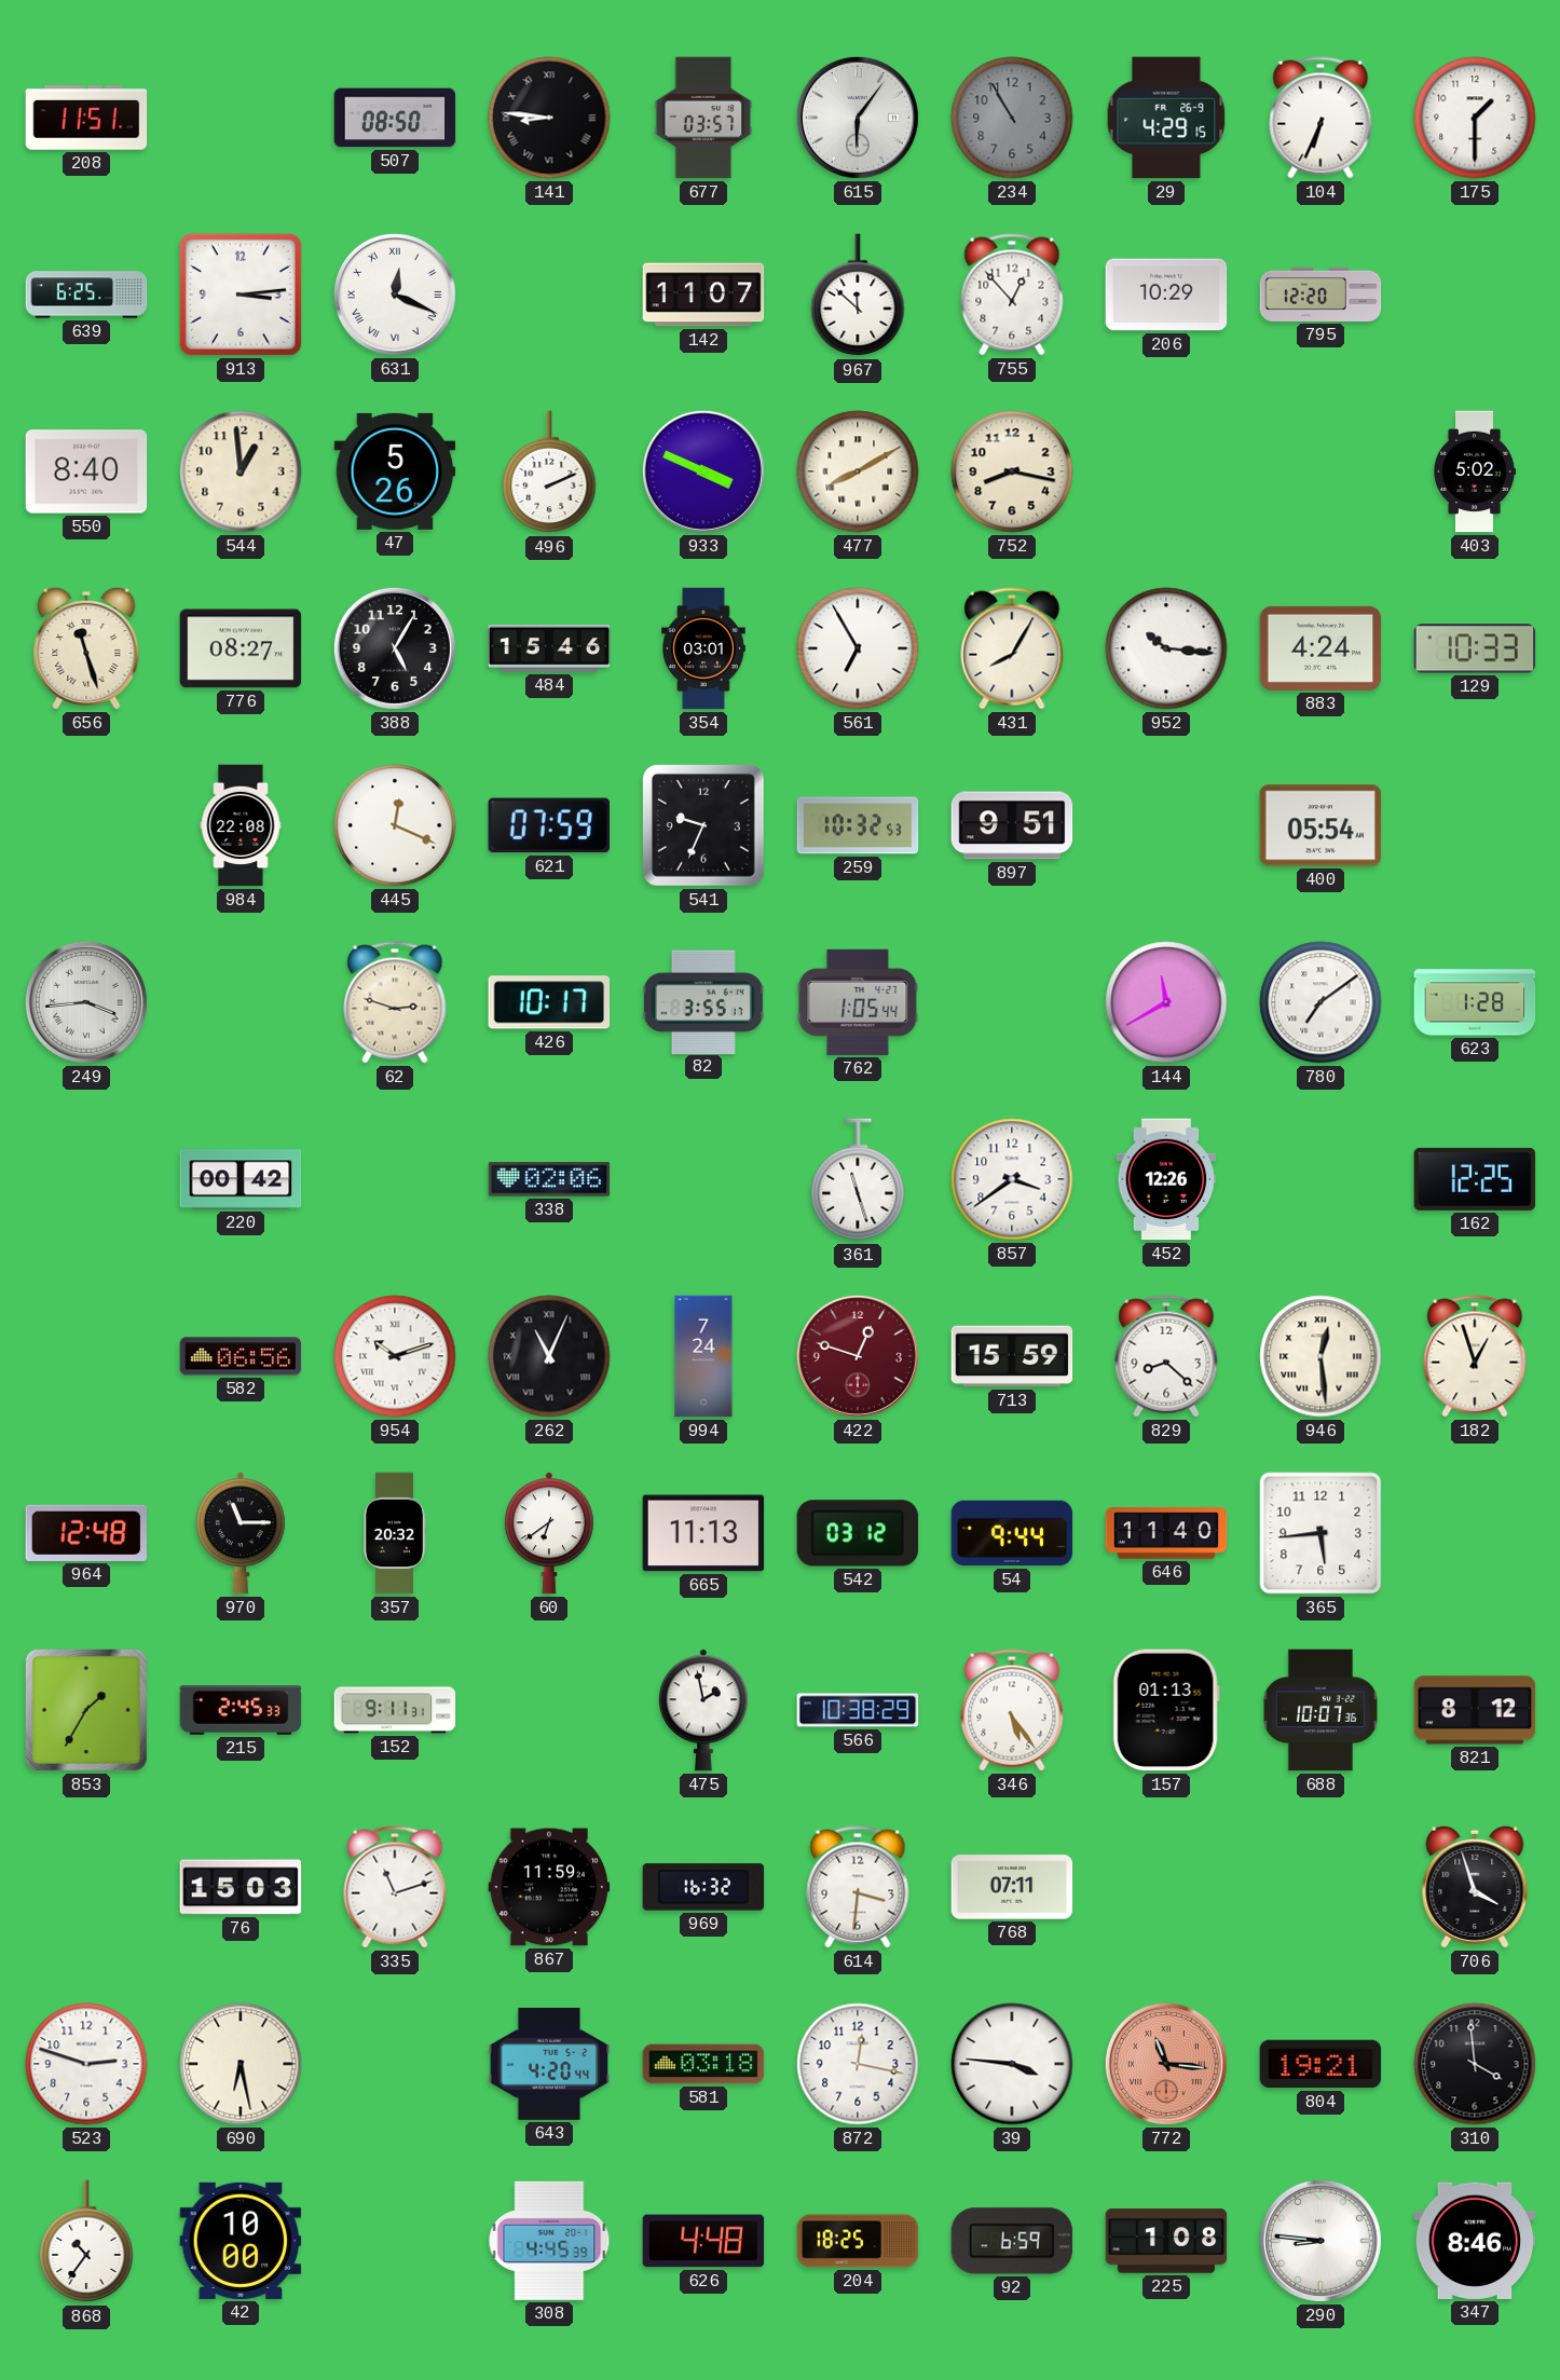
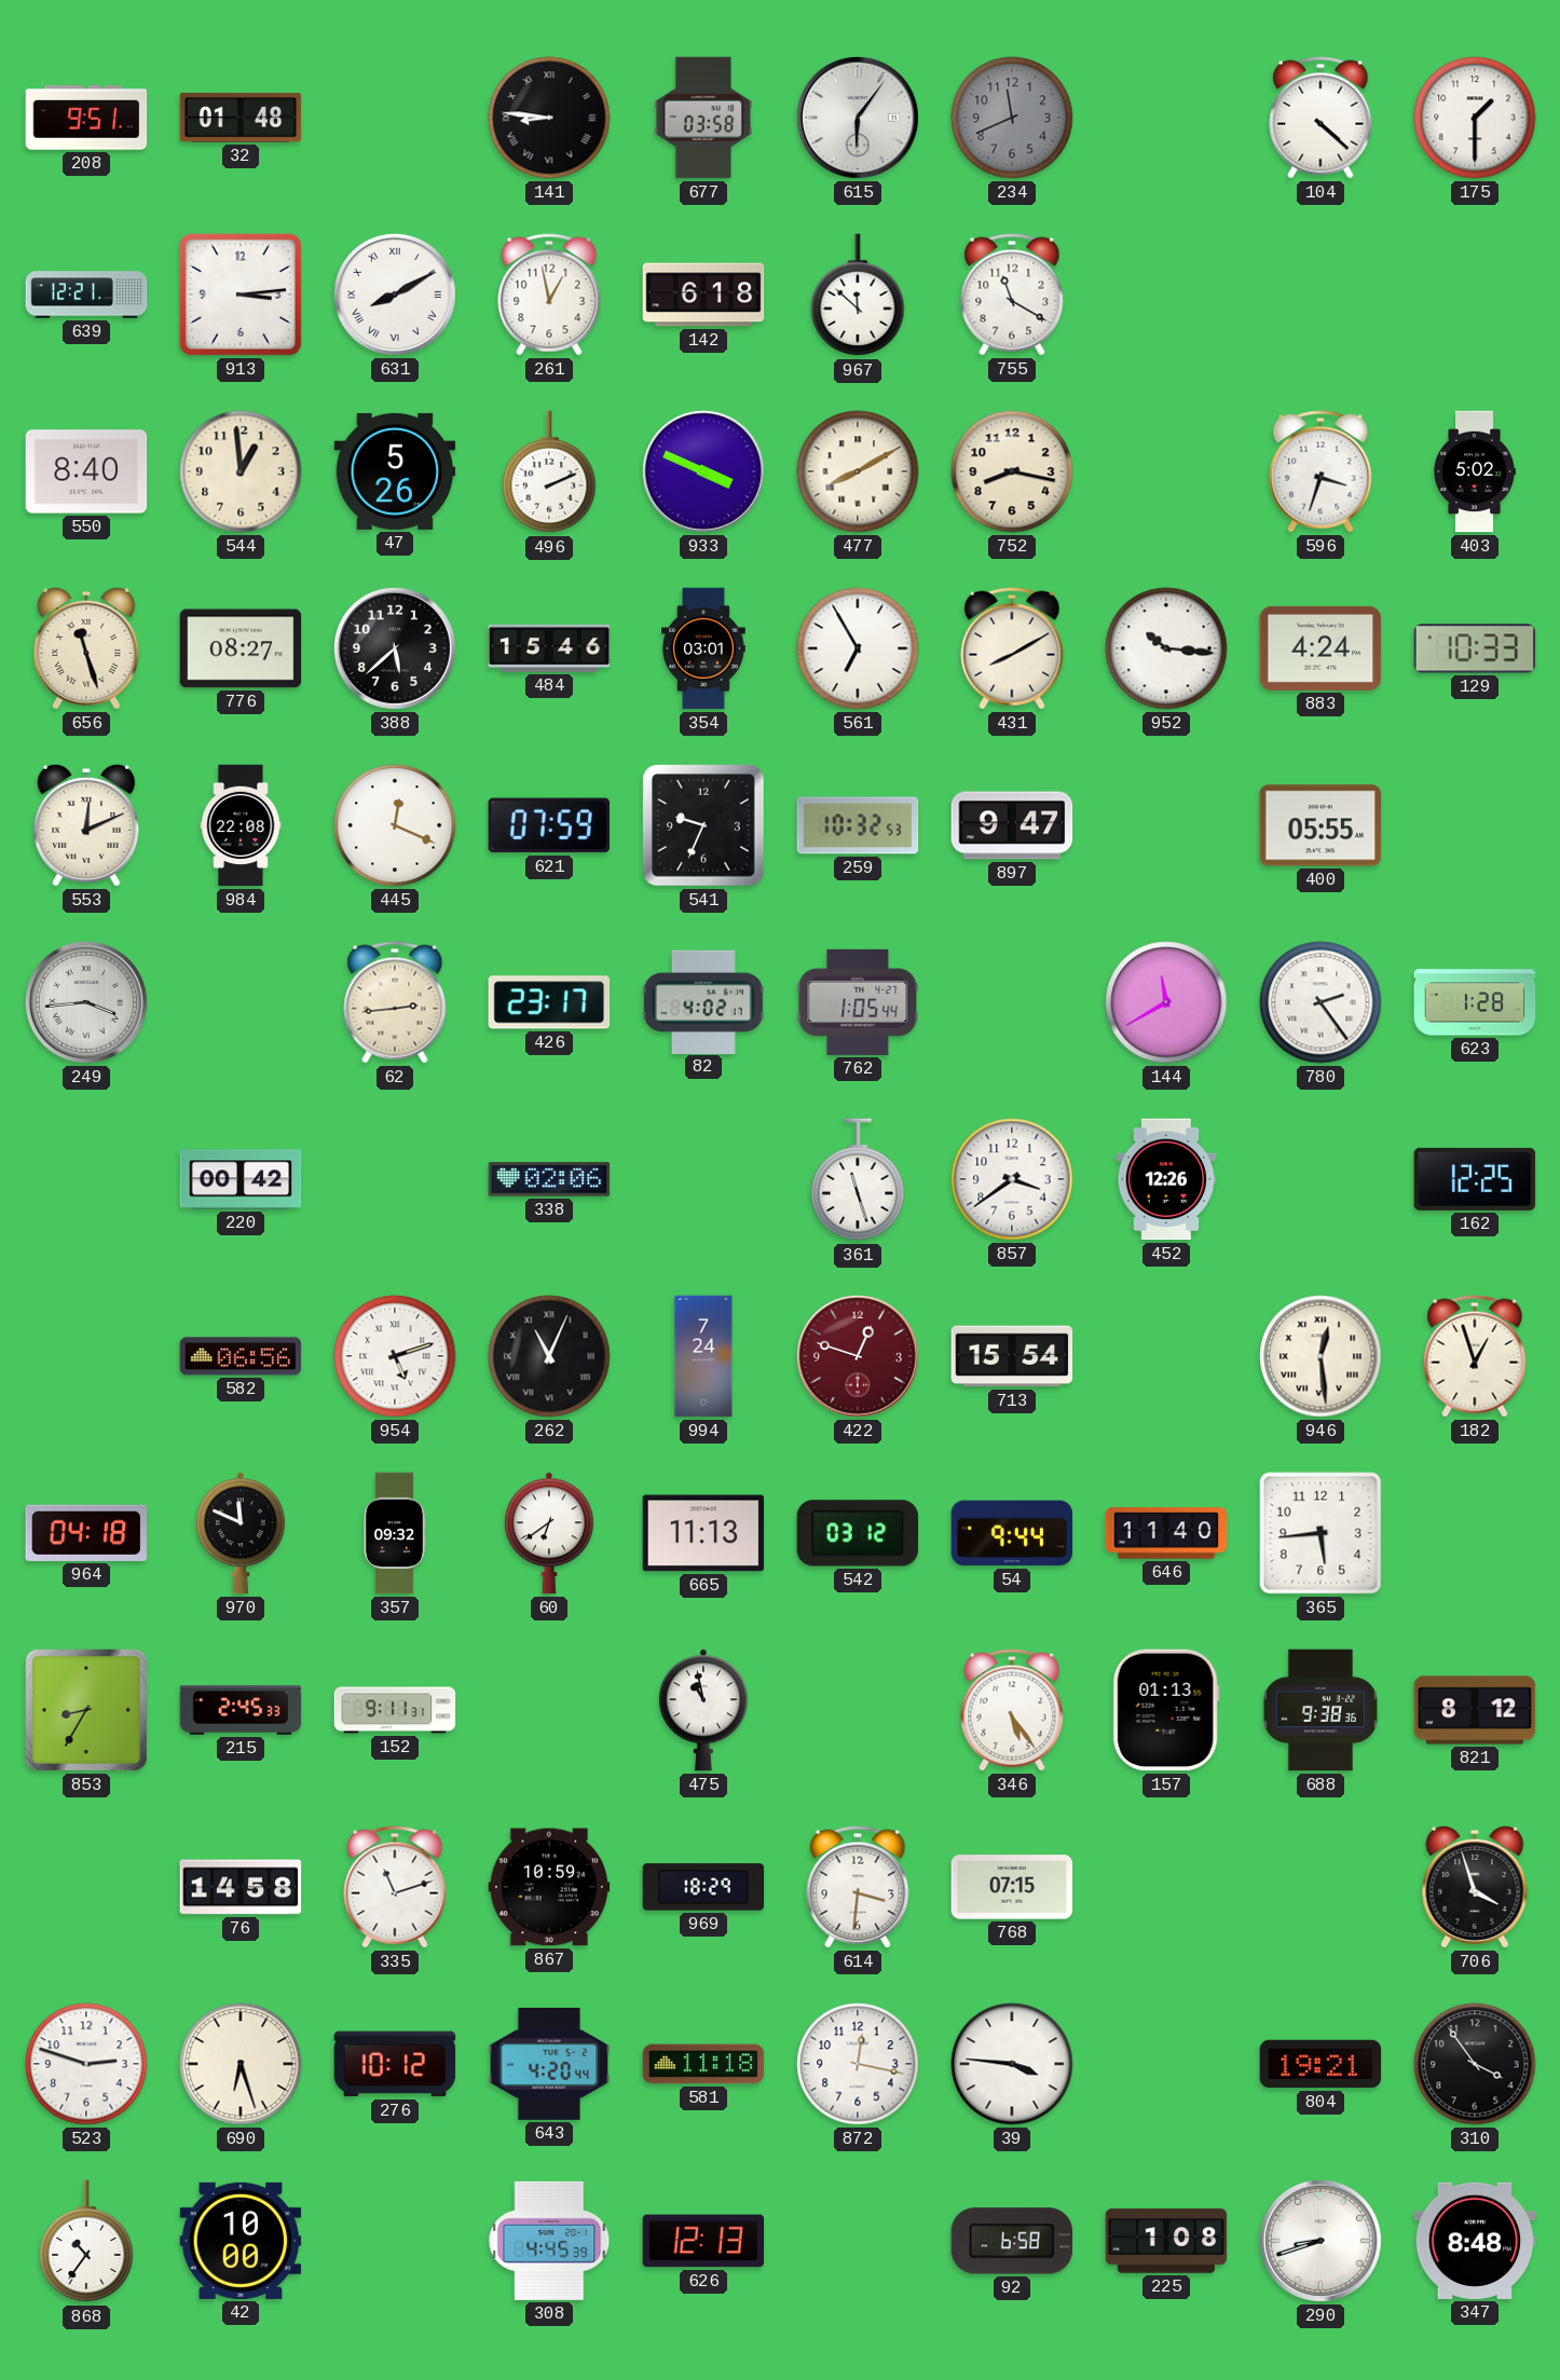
208: 11:51 -> 9:51
32: none -> 01:48
507: 08:50 -> none
677: 03:57 -> 03:58
234: 10:55 -> 11:41
29: 4:29 -> none
104: 6:34 -> 4:22
639: 6:25 -> 12:21
631: 12:19 -> 8:10
261: none -> 12:58
142: 11:07 -> 6:18
755: 12:53 -> 11:20
206: 10:29 -> none
795: 12:20 -> none
596: none -> 3:33
388: 5:05 -> 5:38
431: 8:05 -> 8:10
553: none -> 12:11
897: 9:51 -> 9:47
400: 05:54 -> 05:55
62: 2:48 -> 2:44
426: 10:17 -> 23:17
82: 3:55 -> 4:02
780: 7:09 -> 2:24
954: 10:12 -> 5:12
713: 15:59 -> 15:54
829: 8:22 -> none
964: 12:48 -> 04:18
970: 11:15 -> 11:49
357: 20:32 -> 09:32
853: 1:35 -> 8:35
475: 1:58 -> 10:58
566: 10:38 -> none
688: 10:07 -> 9:38
76: 15:03 -> 14:58
867: 11:59 -> 10:59
969: 16:32 -> 18:29
768: 07:11 -> 07:15
690: 6:28 -> 6:27
276: none -> 10:12
581: 03:18 -> 11:18
772: 11:16 -> none
310: 3:59 -> 3:54
626: 4:48 -> 12:13
204: 18:25 -> none
92: 6:59 -> 6:58
290: 8:46 -> 8:42
347: 8:46 -> 8:48
